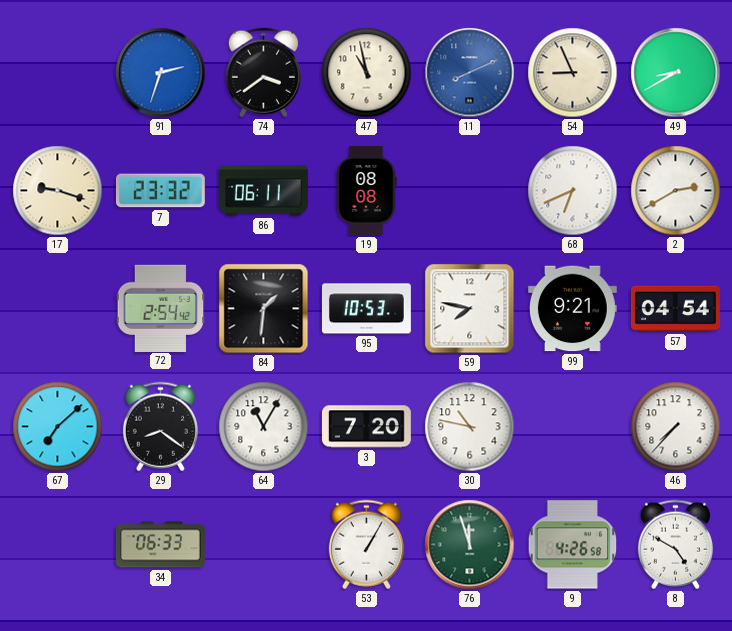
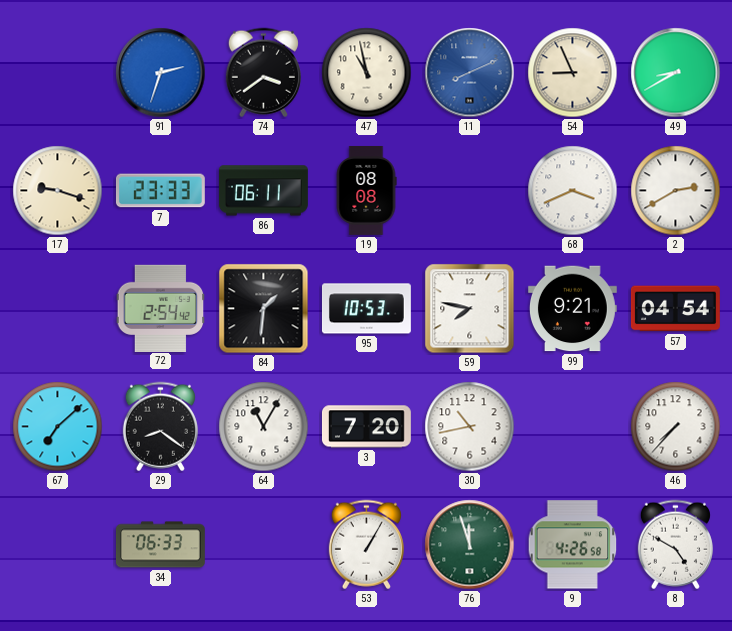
7: 23:32 -> 23:33
68: 6:41 -> 3:41
30: 10:47 -> 10:43
